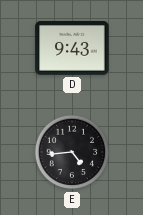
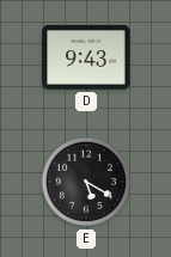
E: 4:44 -> 5:20
